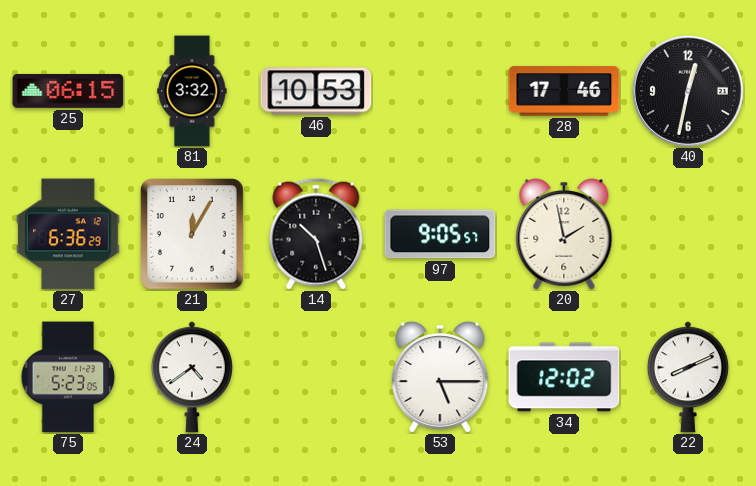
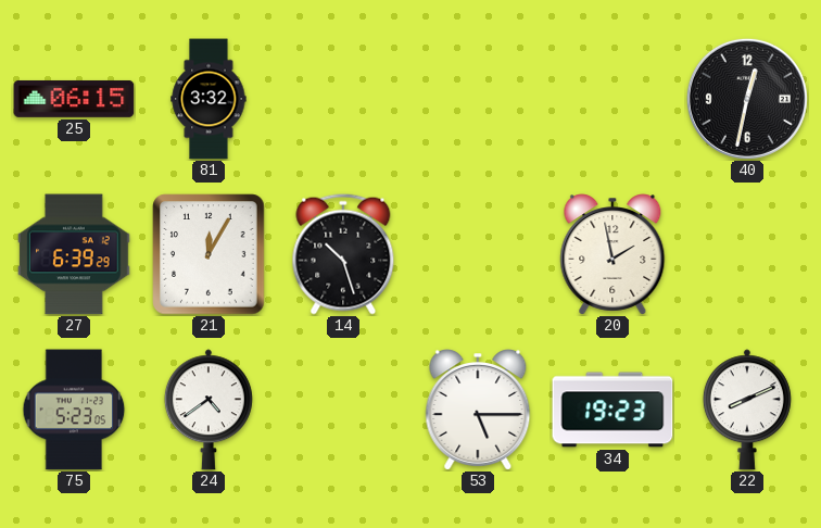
46: 10:53 -> none
28: 17:46 -> none
27: 6:36 -> 6:39
97: 9:05 -> none
34: 12:02 -> 19:23
